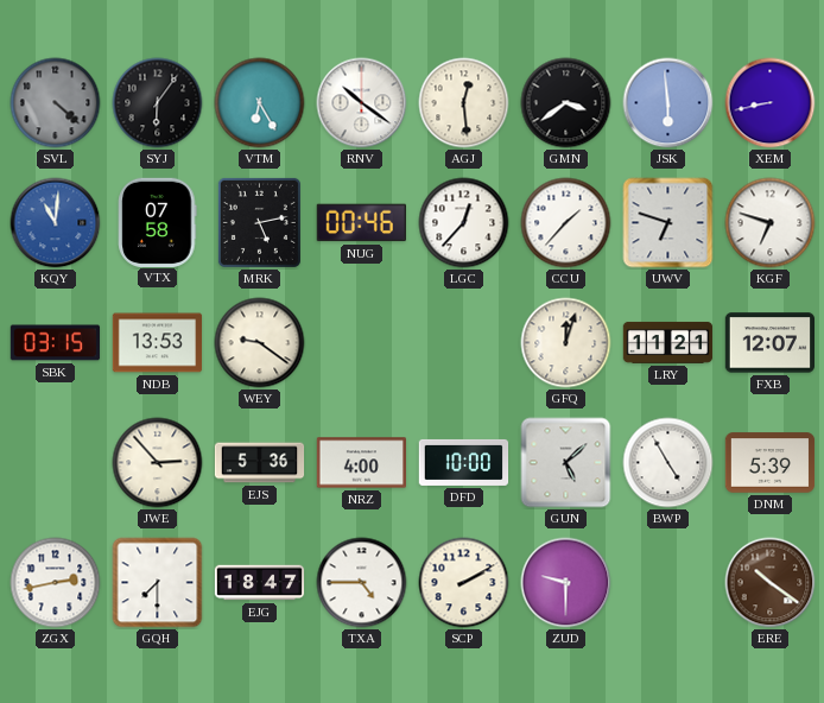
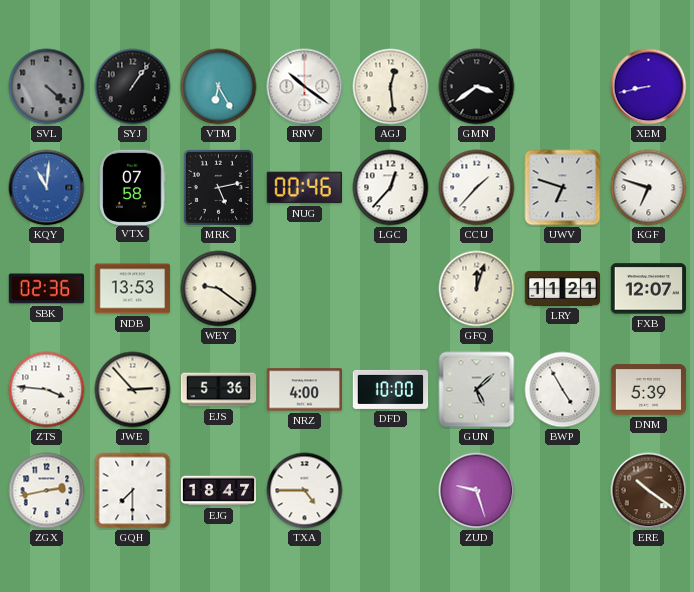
SYJ: 6:06 -> 1:06
JSK: 5:59 -> none
SBK: 03:15 -> 02:36
ZTS: none -> 3:46
SCP: 2:10 -> none
ZUD: 9:30 -> 9:27
